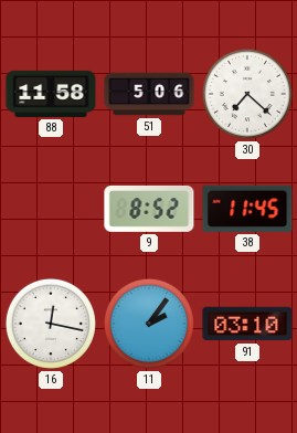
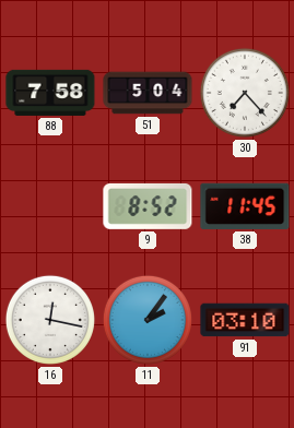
88: 11:58 -> 7:58
51: 5:06 -> 5:04
30: 7:22 -> 7:23
